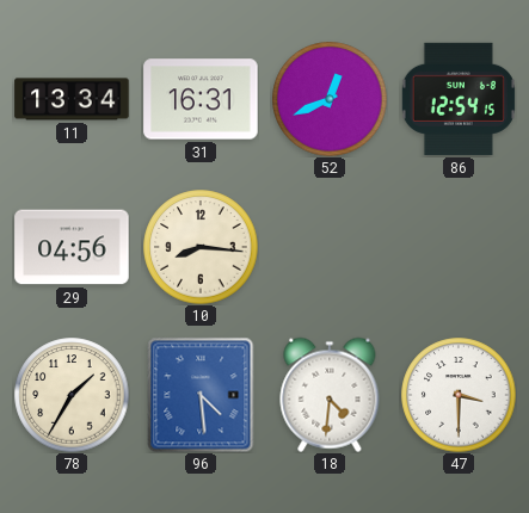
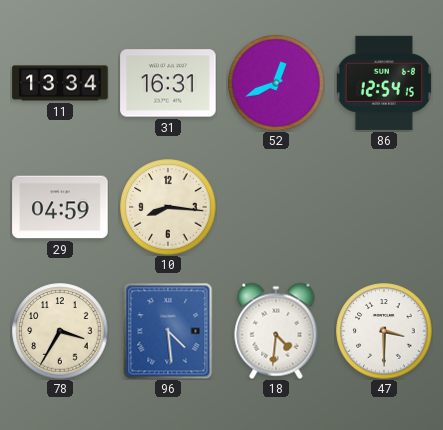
29: 04:56 -> 04:59
78: 1:35 -> 3:35
